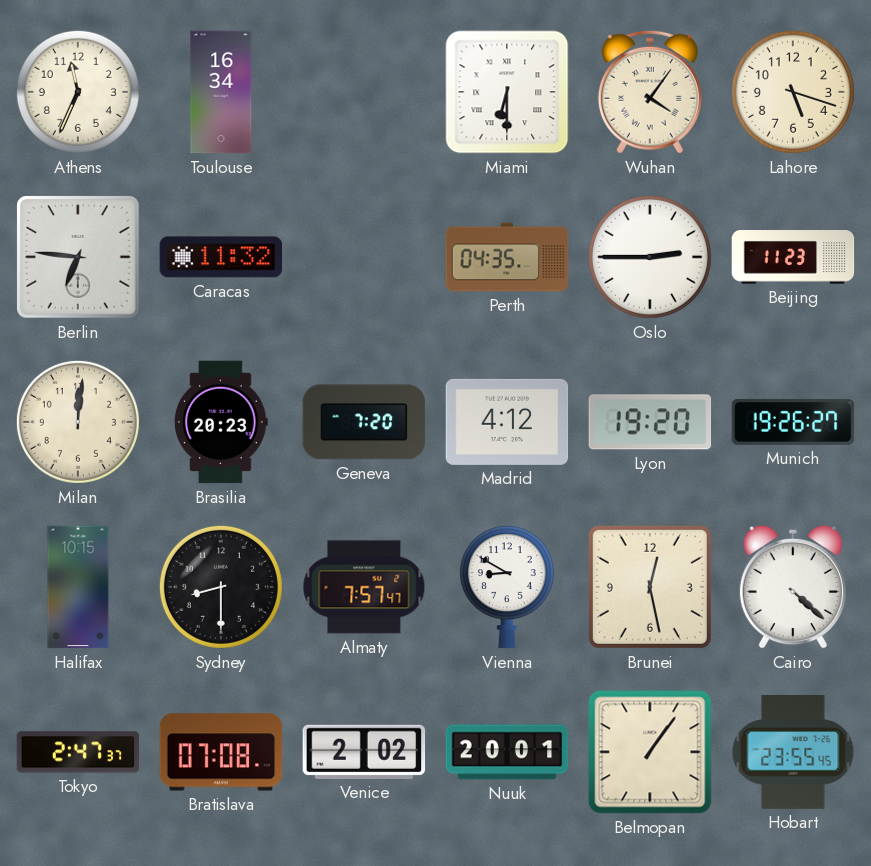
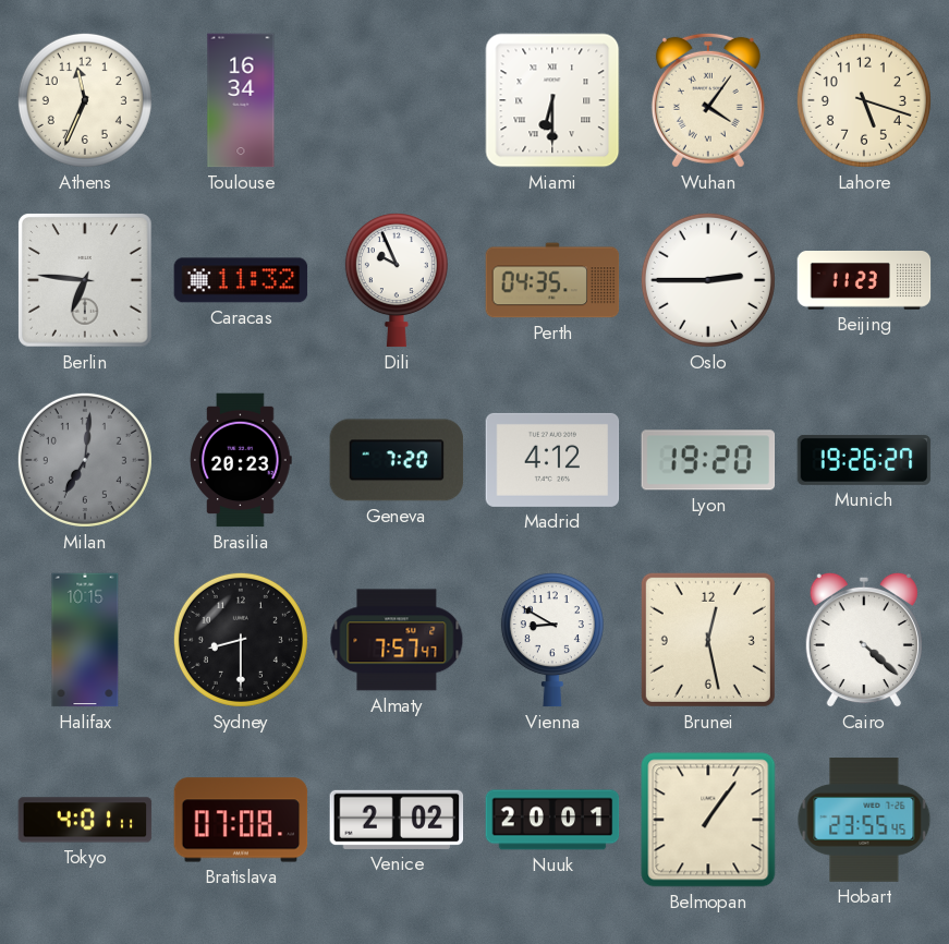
Dili: none -> 9:56
Milan: 12:01 -> 7:01
Milan dial: cream -> grey
Tokyo: 2:47 -> 4:01
